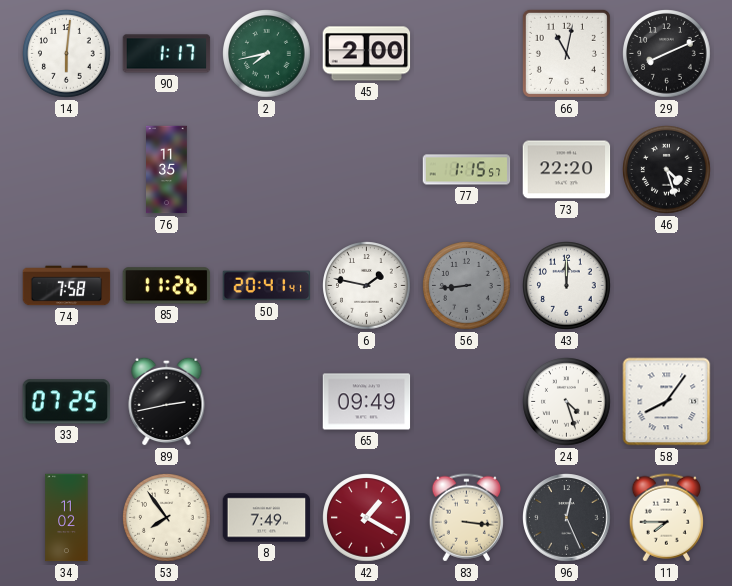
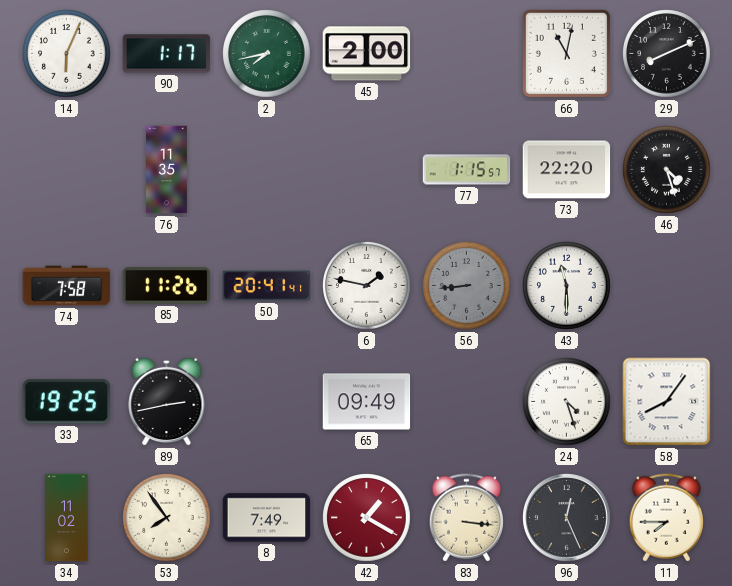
14: 6:01 -> 6:04
43: 12:00 -> 11:30
33: 07:25 -> 19:25
